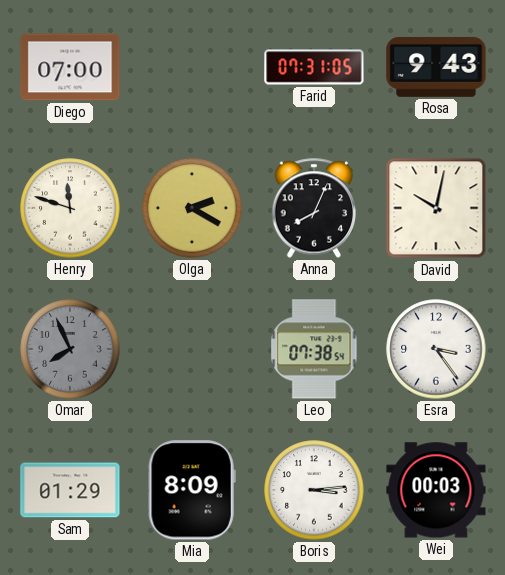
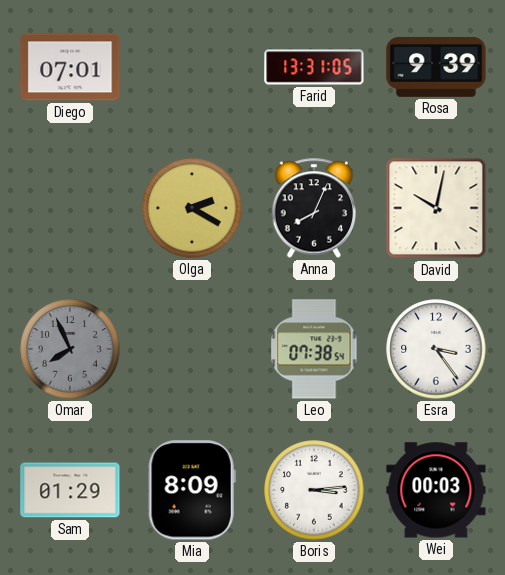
Diego: 07:00 -> 07:01
Farid: 07:31 -> 13:31
Rosa: 9:43 -> 9:39
Henry: 11:48 -> none
